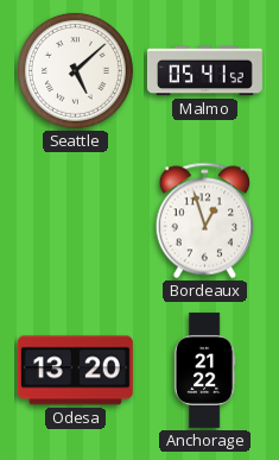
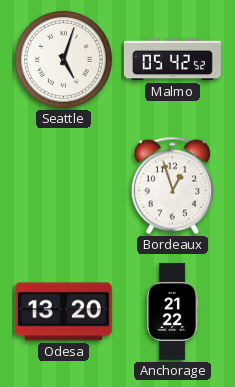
Seattle: 5:08 -> 5:03
Malmo: 05:41 -> 05:42
